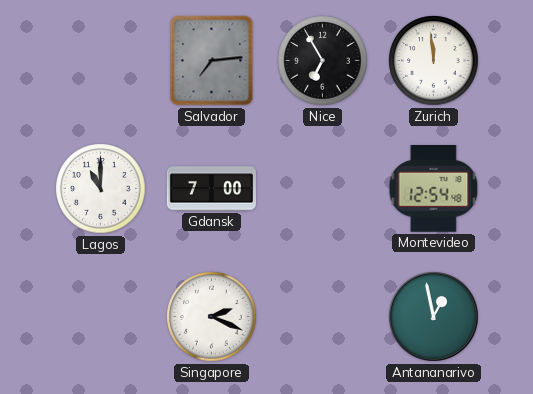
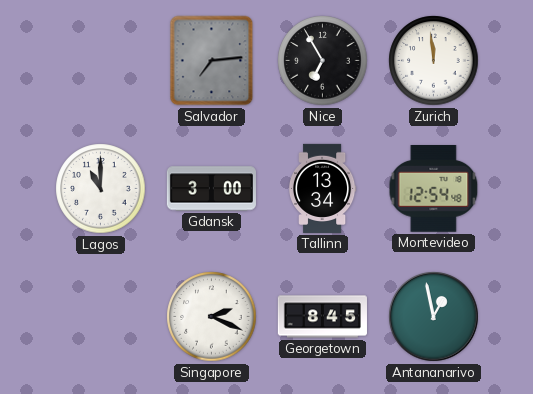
Gdansk: 7:00 -> 3:00
Tallinn: none -> 13:34
Georgetown: none -> 8:45
